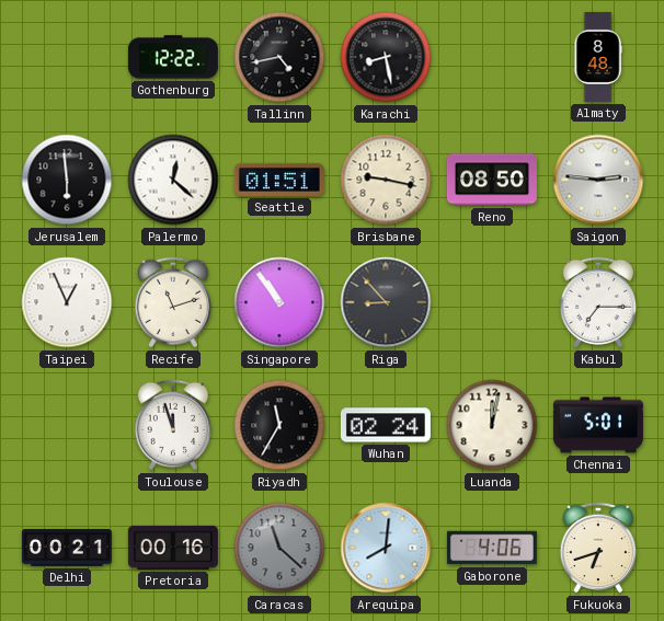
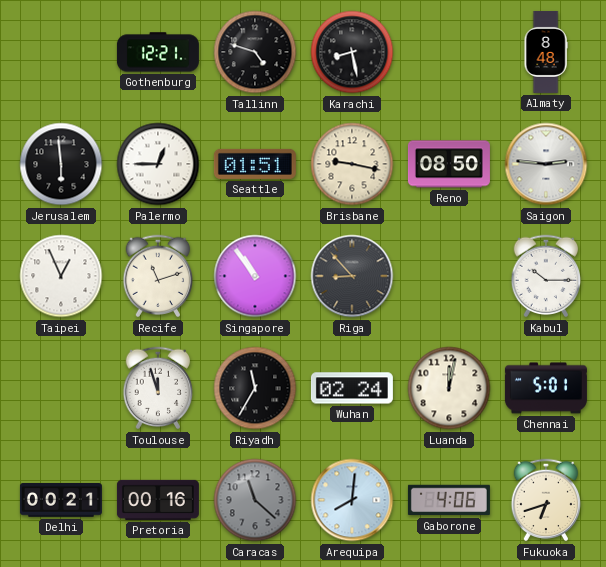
Gothenburg: 12:22 -> 12:21
Tallinn: 4:43 -> 4:48
Palermo: 12:22 -> 12:45
Kabul: 7:15 -> 10:15
